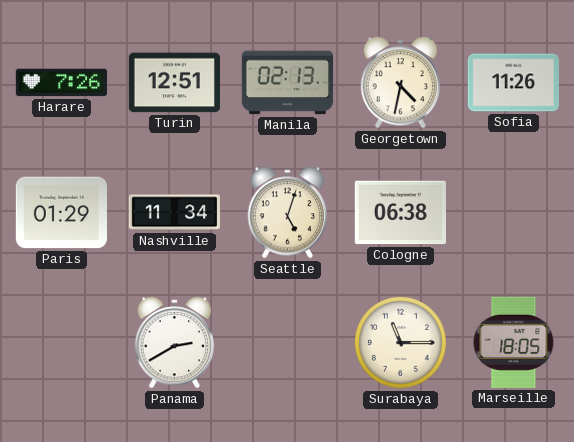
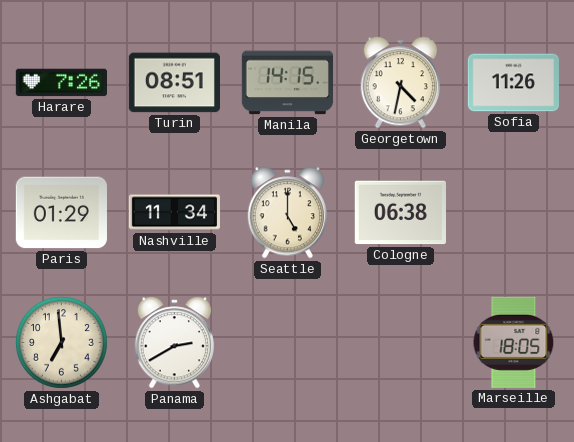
Turin: 12:51 -> 08:51
Manila: 02:13 -> 14:15
Seattle: 5:03 -> 5:00
Ashgabat: none -> 6:59
Surabaya: 11:15 -> none
